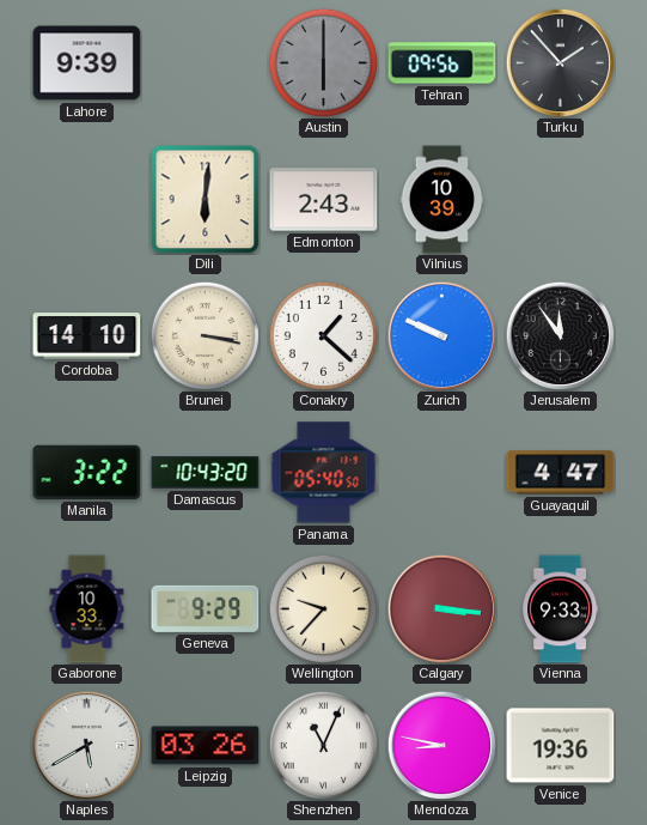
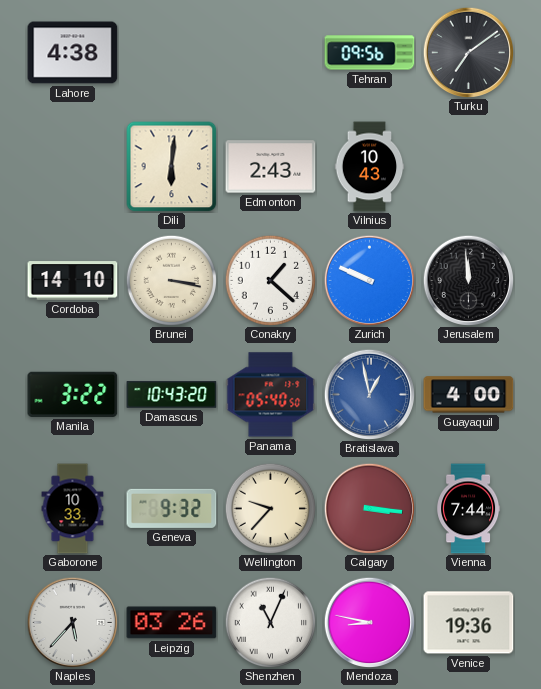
Lahore: 9:39 -> 4:38
Austin: 6:00 -> none
Turku: 1:53 -> 7:09
Vilnius: 10:39 -> 10:43
Jerusalem: 11:54 -> 11:59
Bratislava: none -> 12:58
Guayaquil: 4:47 -> 4:00
Geneva: 9:29 -> 9:32
Vienna: 9:33 -> 7:44
Naples: 5:40 -> 5:37
